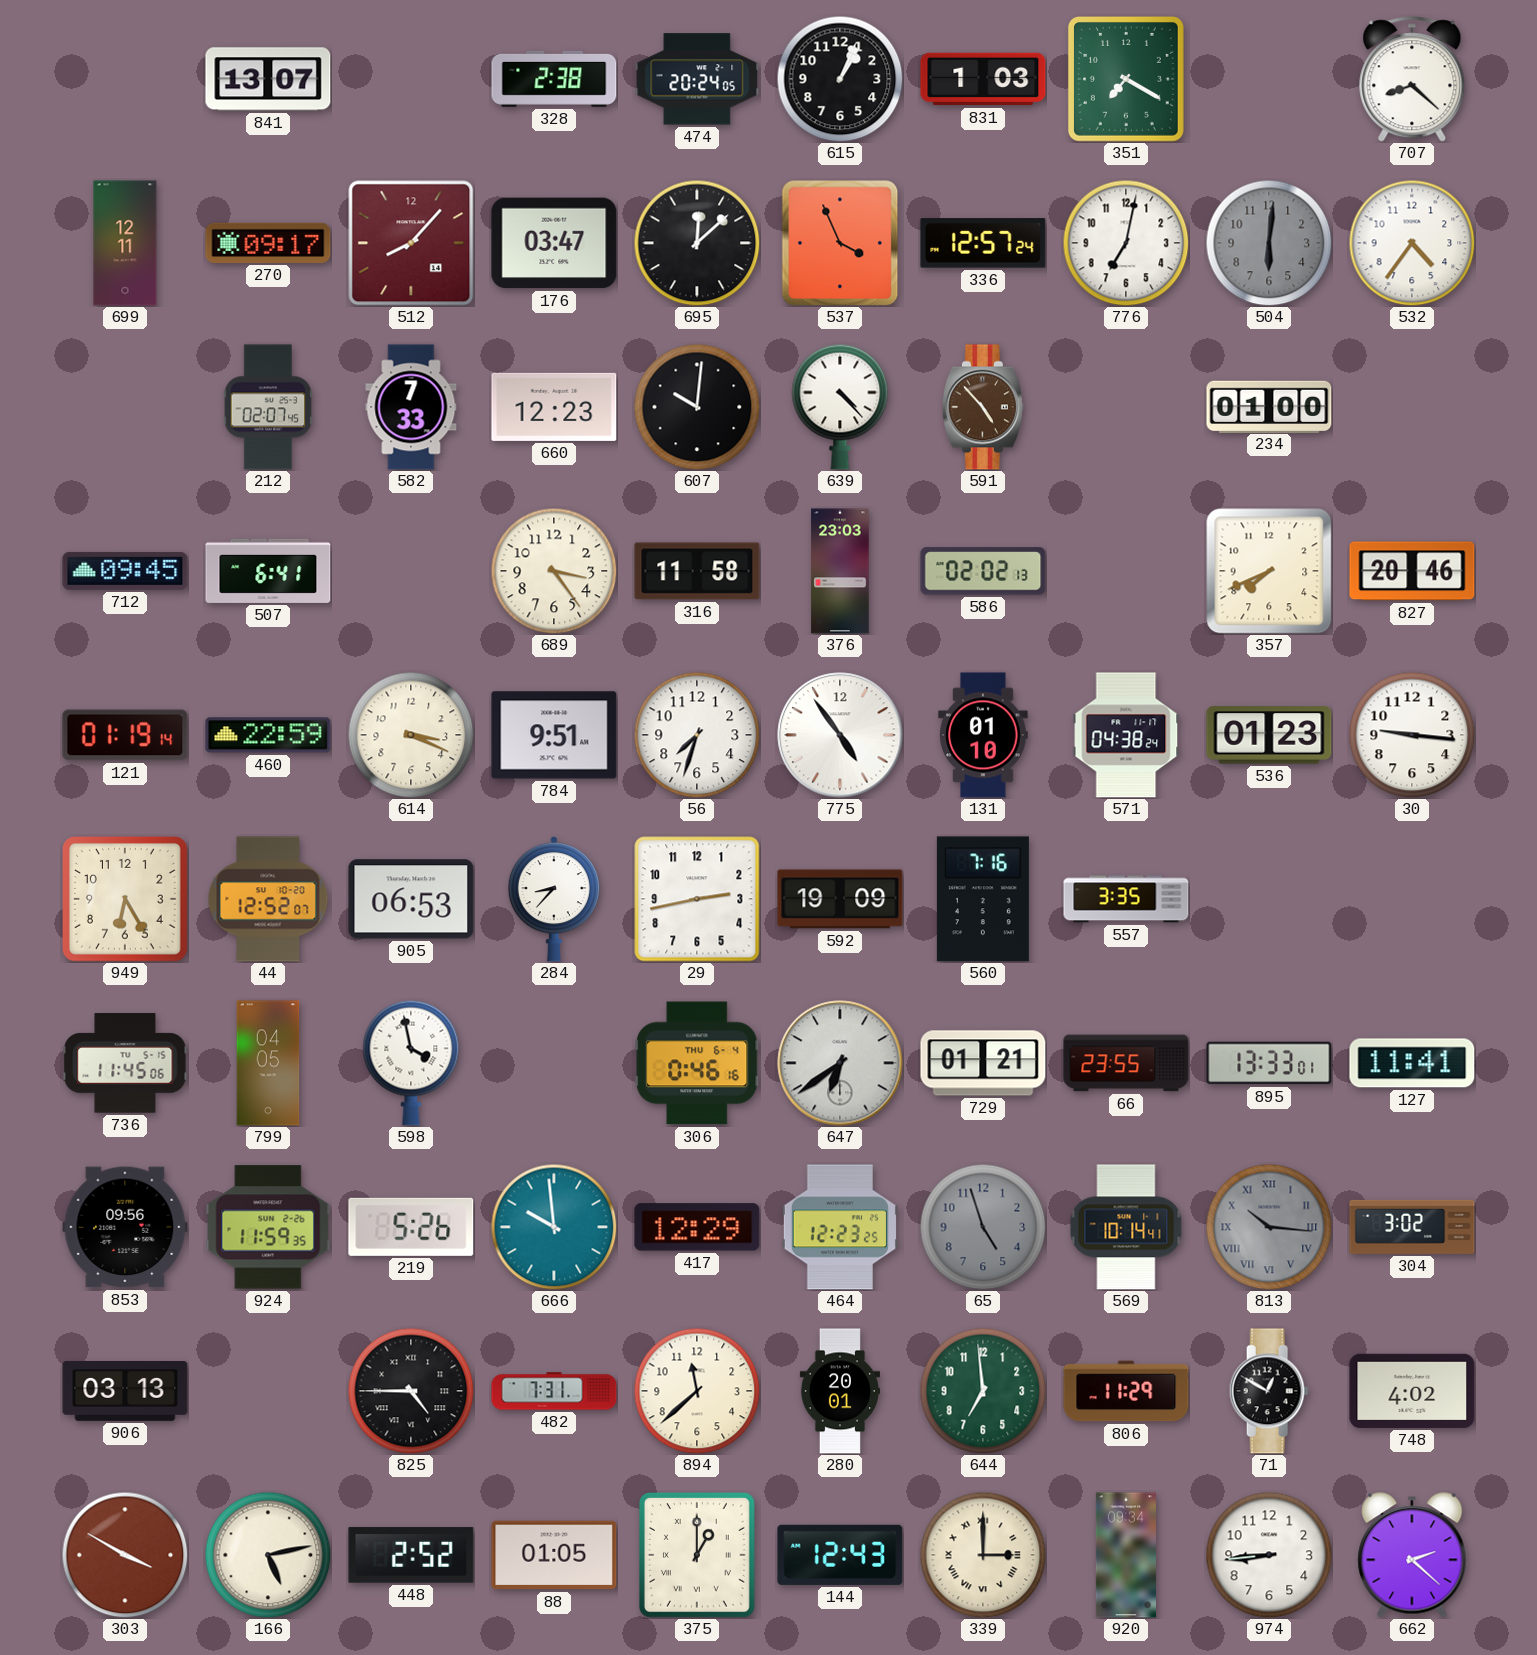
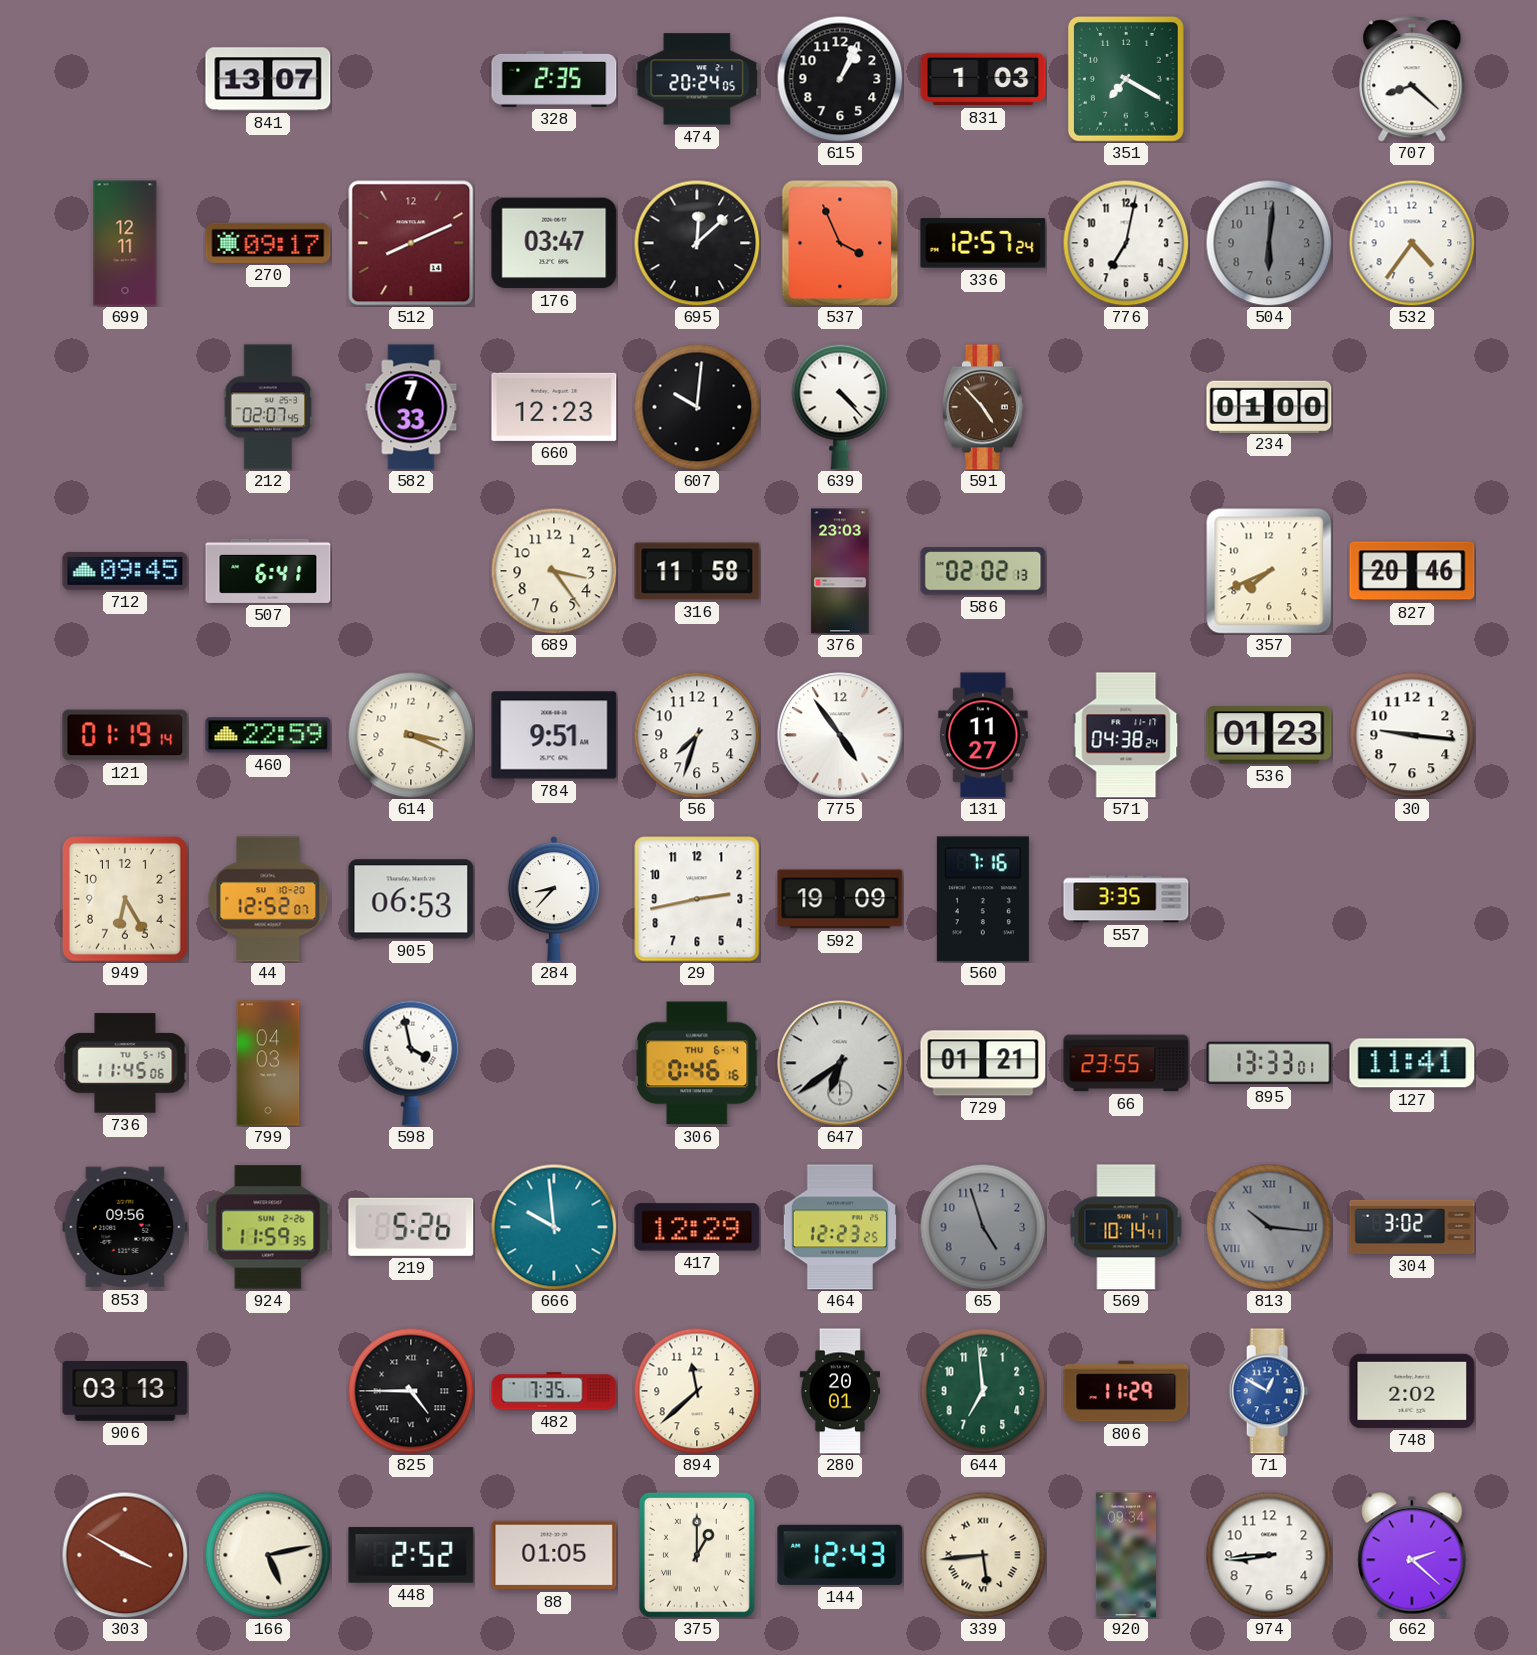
328: 2:38 -> 2:35
512: 8:07 -> 8:11
131: 01:10 -> 11:27
799: 04:05 -> 04:03
482: 7:31 -> 7:35
71 dial: black -> blue
748: 4:02 -> 2:02
339: 3:00 -> 5:44
